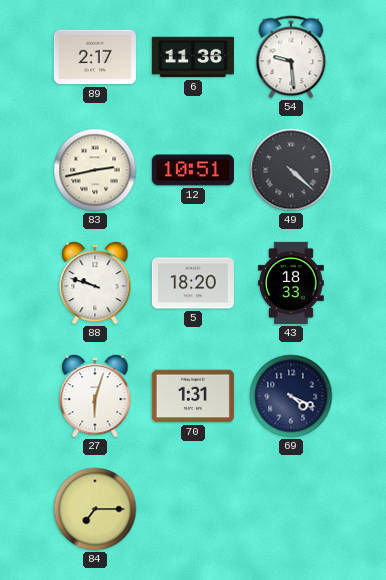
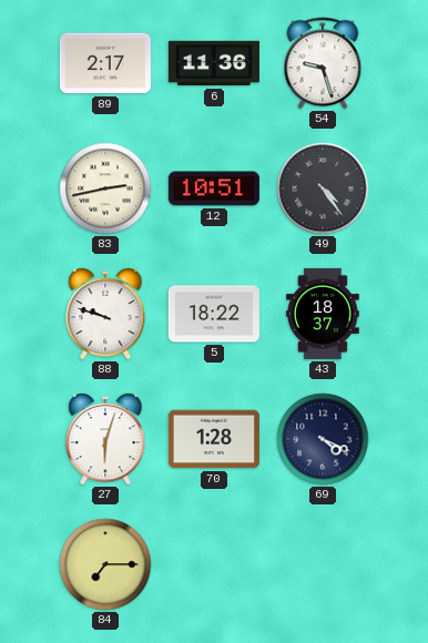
54: 9:29 -> 9:27
49: 4:22 -> 4:24
5: 18:20 -> 18:22
43: 18:33 -> 18:37
70: 1:31 -> 1:28
